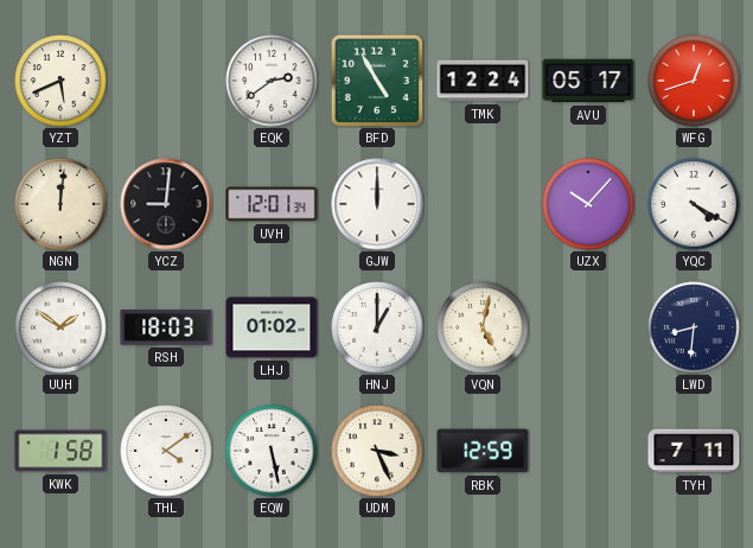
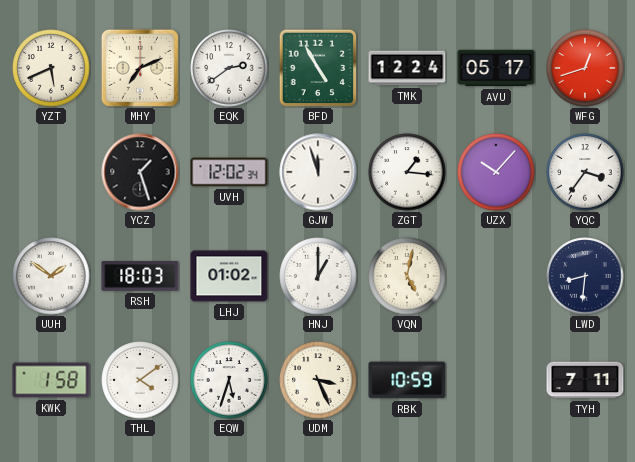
MHY: none -> 7:11
NGN: 12:01 -> none
YCZ: 9:01 -> 1:27
UVH: 12:01 -> 12:02
GJW: 12:00 -> 11:57
ZGT: none -> 1:16
YQC: 4:20 -> 3:36
EQW: 5:28 -> 5:33
RBK: 12:59 -> 10:59
